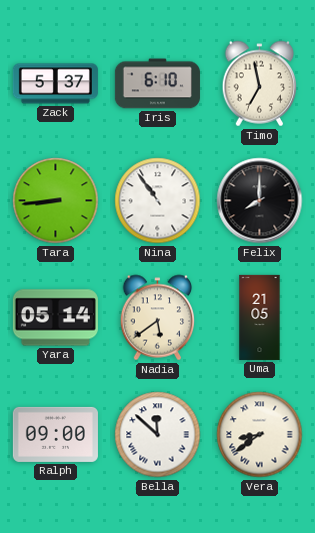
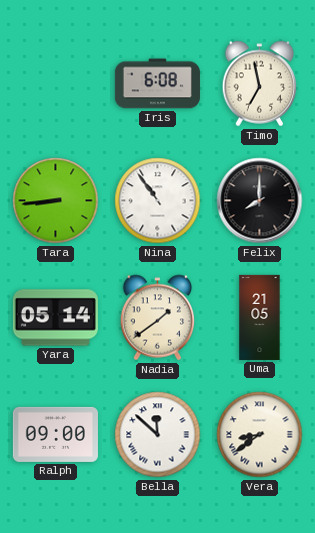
Zack: 5:37 -> none
Iris: 6:10 -> 6:08
Nadia: 5:39 -> 1:39
